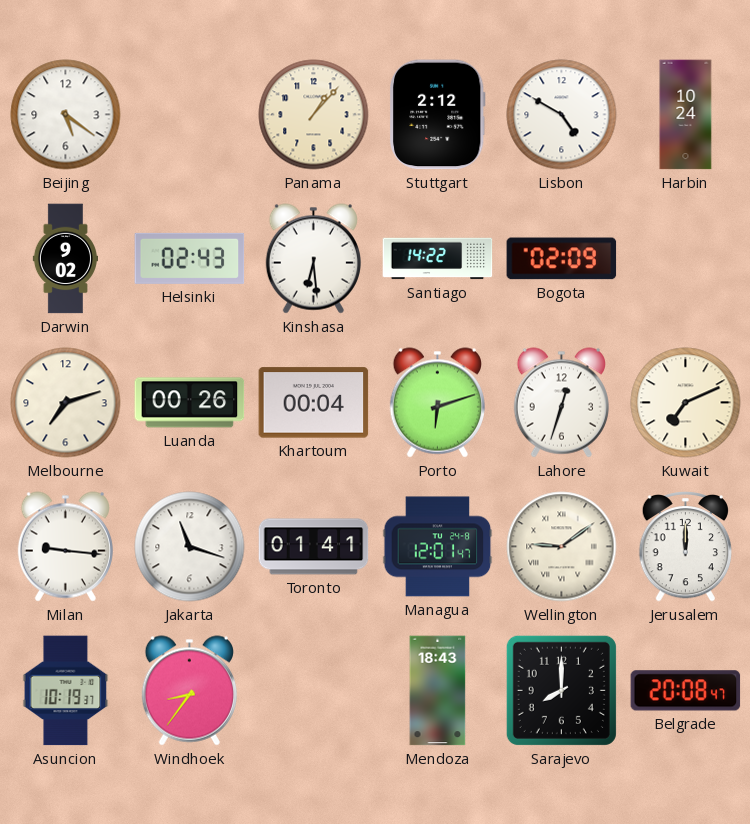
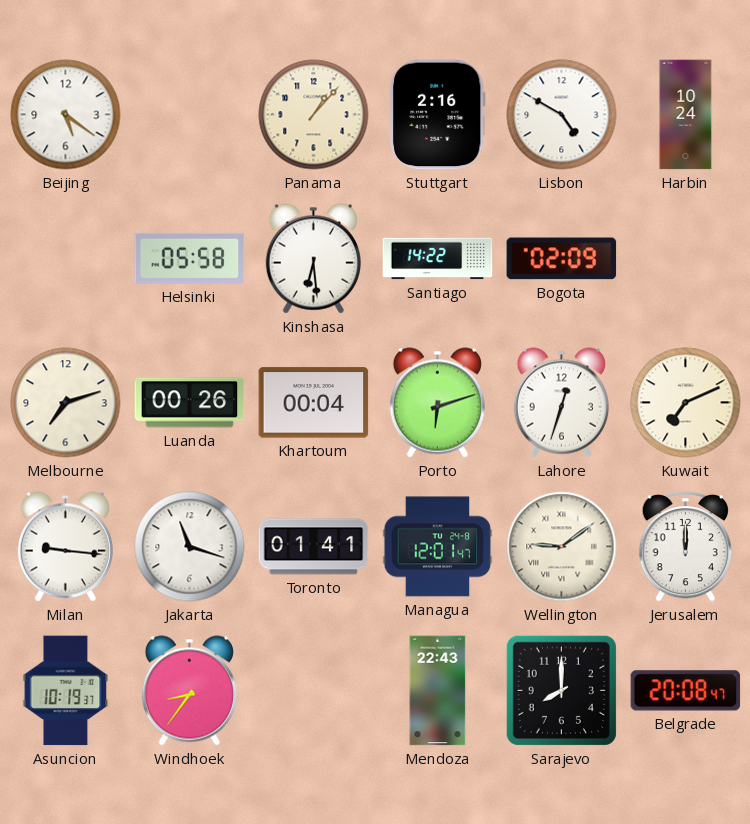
Stuttgart: 2:12 -> 2:16
Darwin: 9:02 -> none
Helsinki: 02:43 -> 05:58
Mendoza: 18:43 -> 22:43
